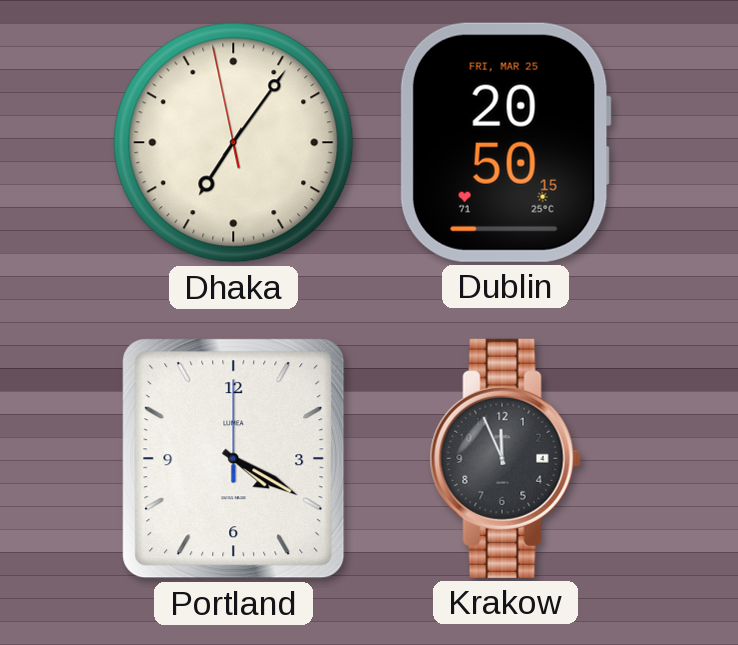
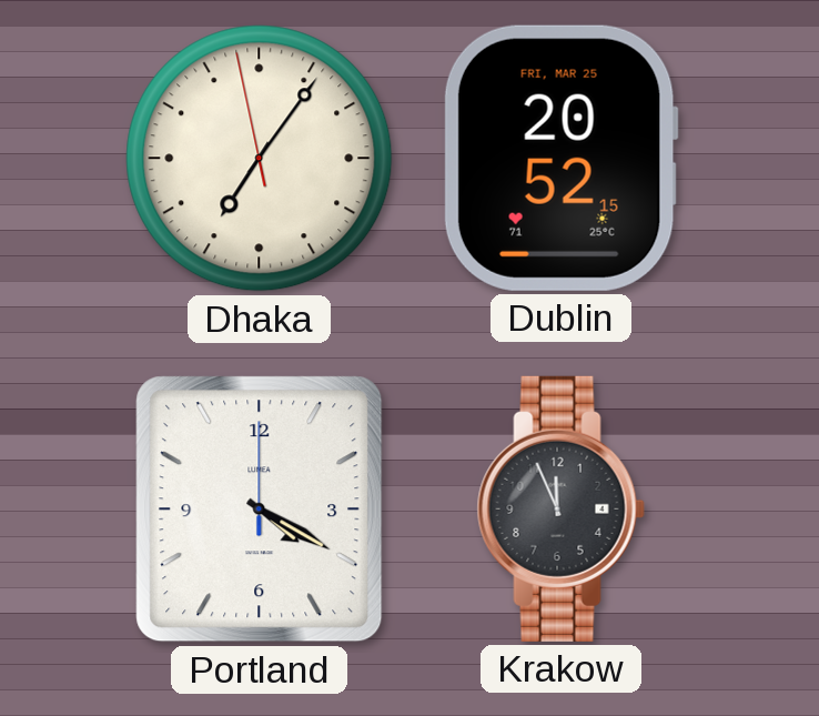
Dublin: 20:50 -> 20:52
